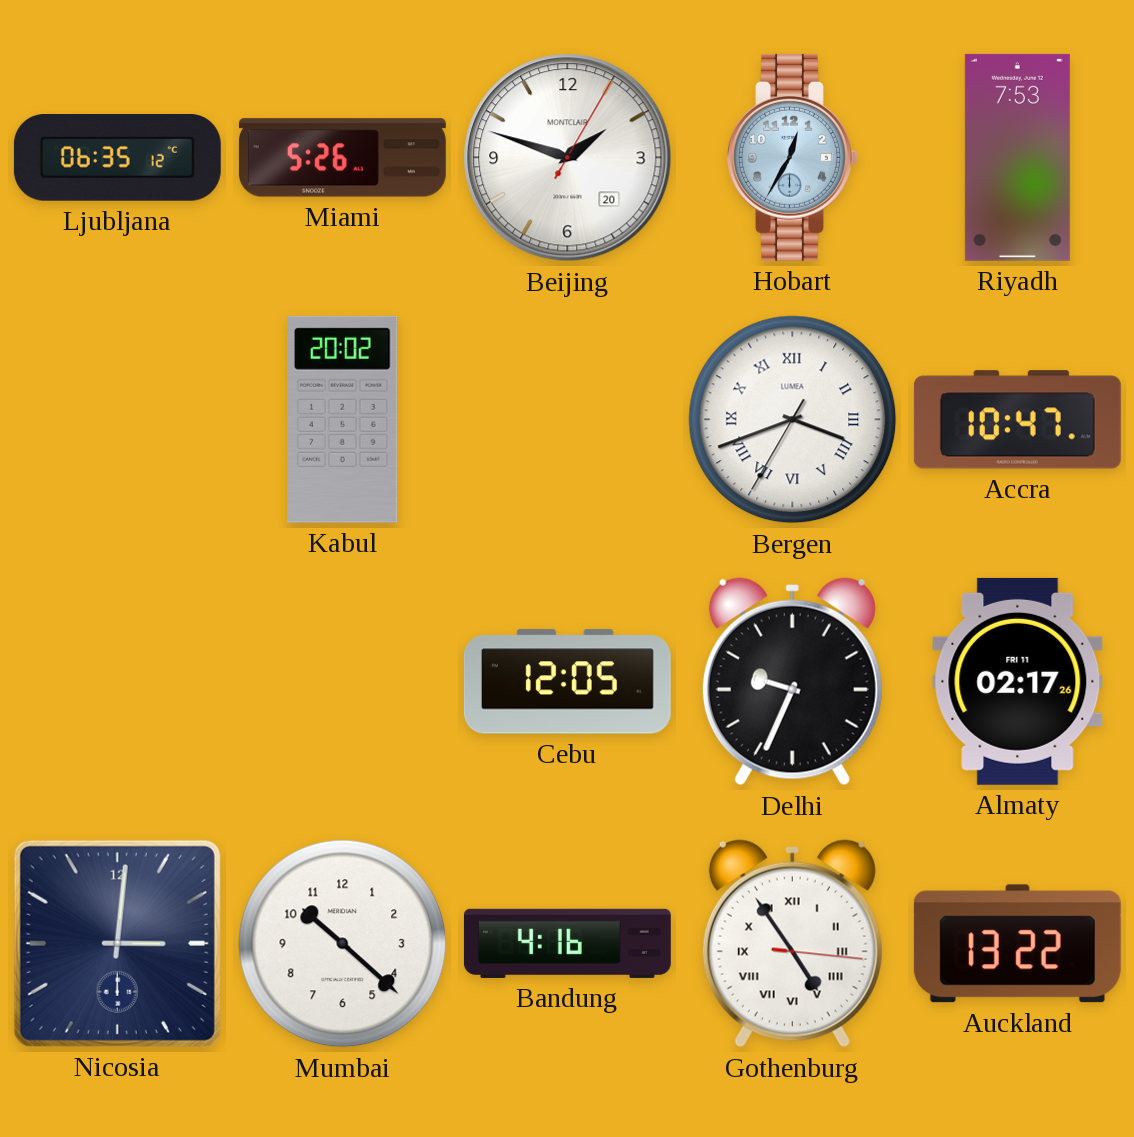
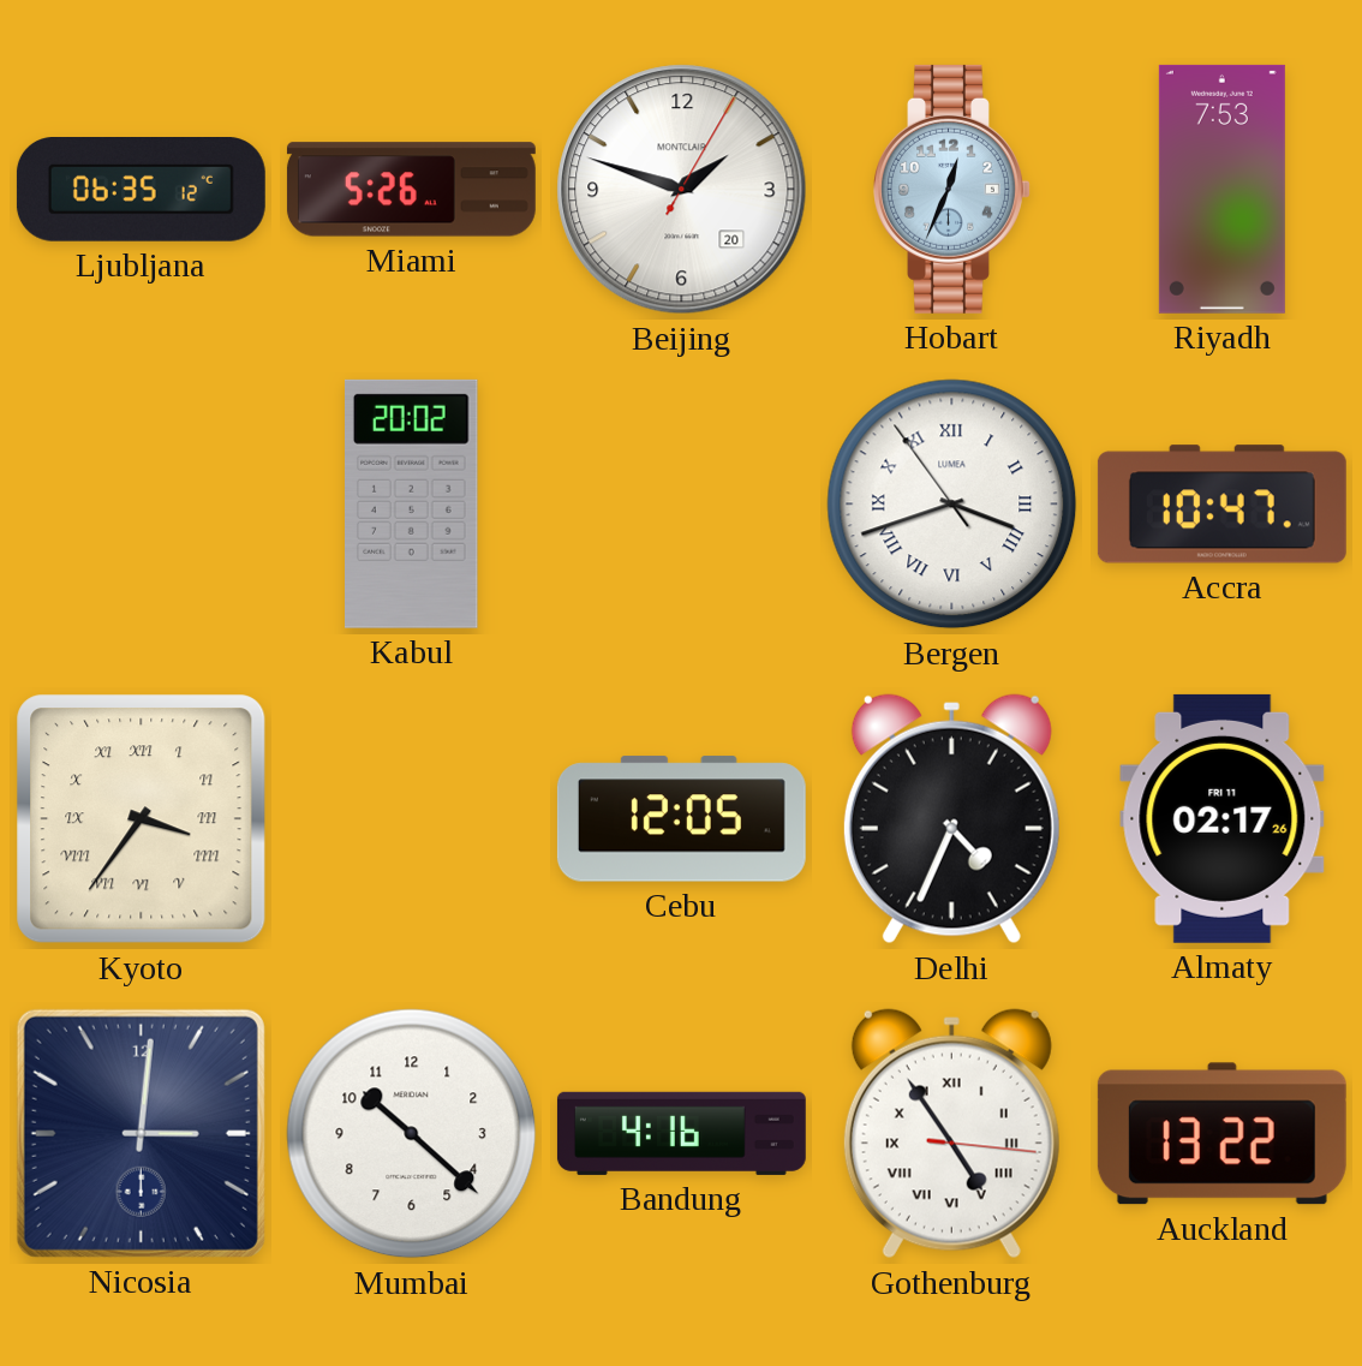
Hobart: 12:35 -> 12:34
Bergen: 3:41:35 -> 3:41:54
Kyoto: none -> 3:36
Delhi: 9:34 -> 4:34
